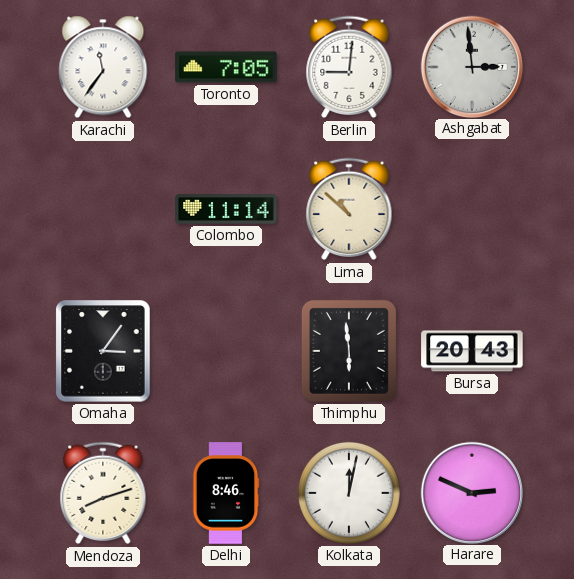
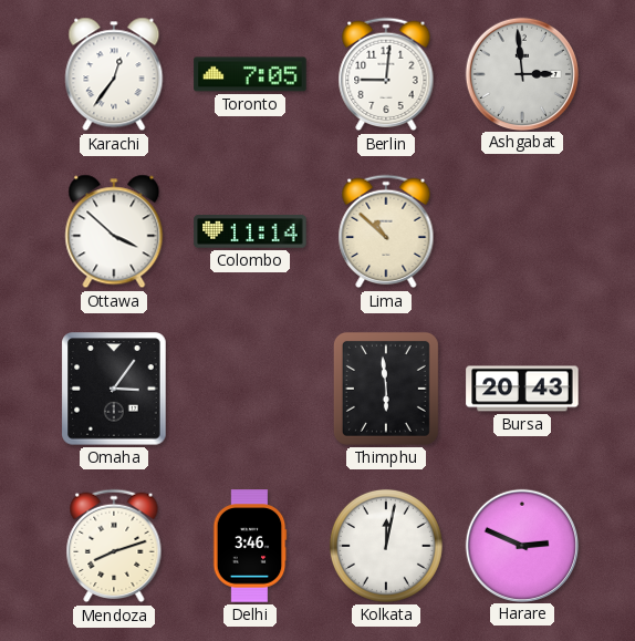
Karachi: 11:36 -> 12:36
Ottawa: none -> 3:52
Delhi: 8:46 -> 3:46
